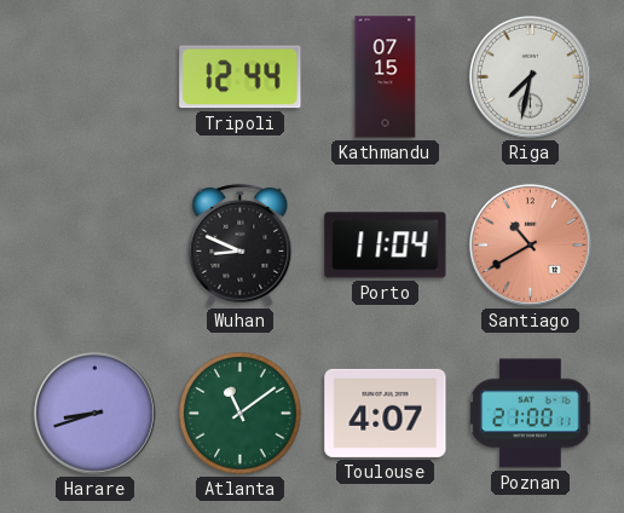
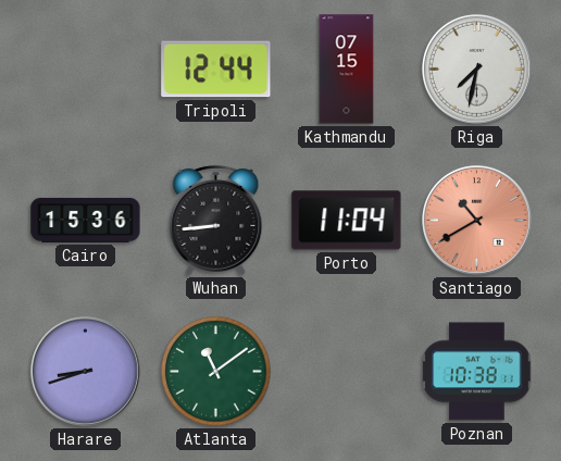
Cairo: none -> 15:36
Wuhan: 8:49 -> 8:44
Toulouse: 4:07 -> none
Poznan: 21:00 -> 10:38
